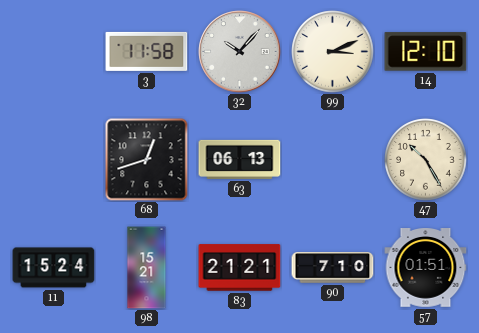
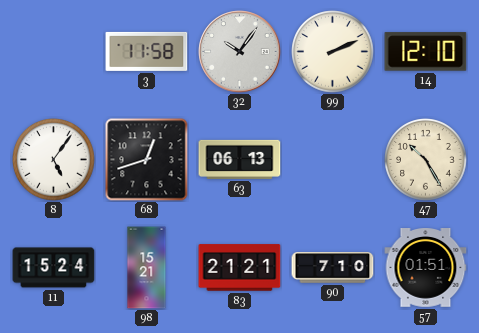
32: 10:07 -> 10:06
99: 3:11 -> 2:11
8: none -> 5:06
